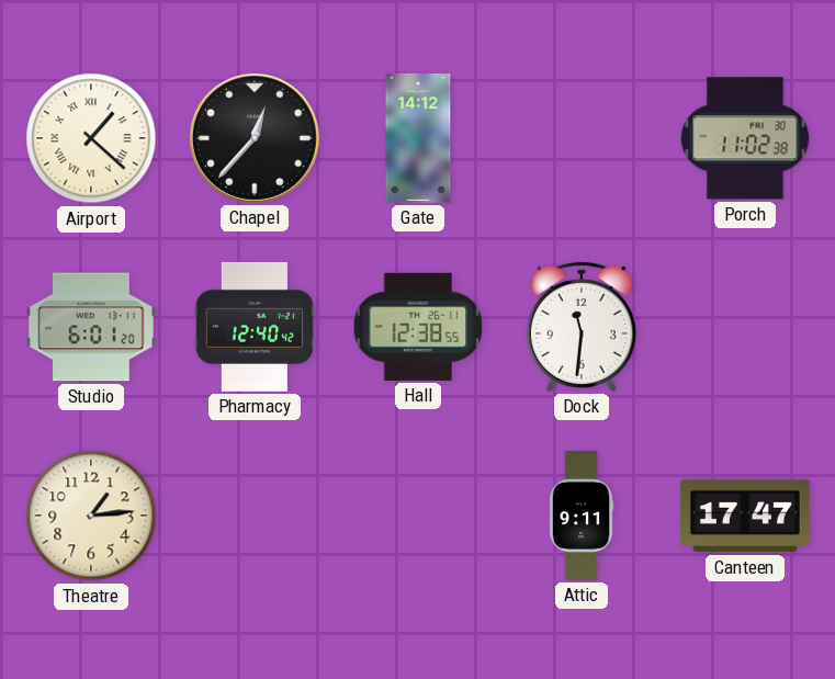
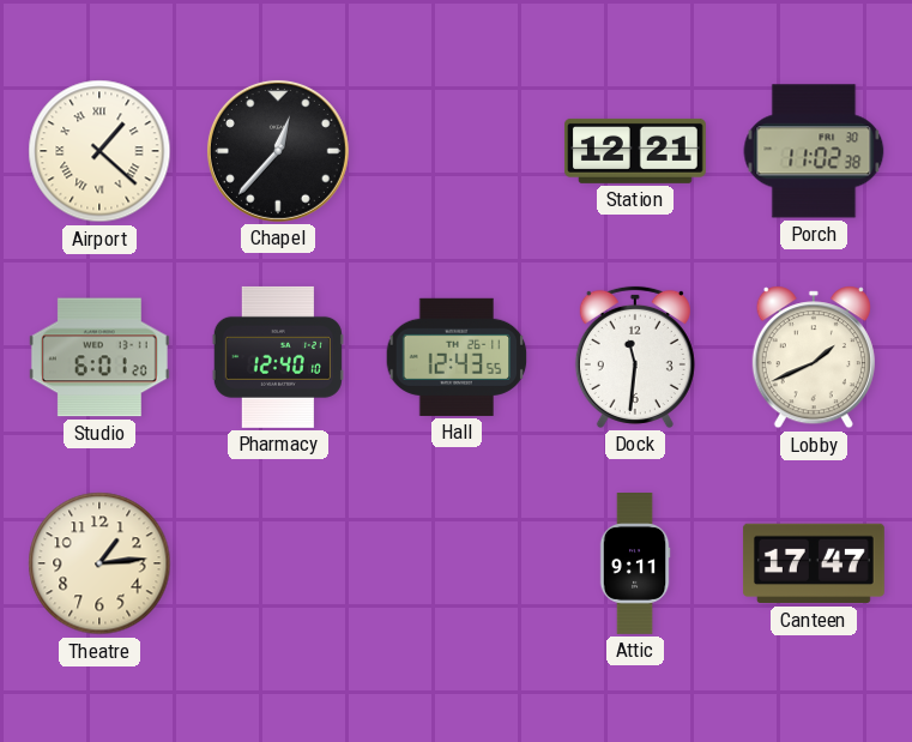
Gate: 14:12 -> none
Station: none -> 12:21
Pharmacy: 12:40:42 -> 12:40:10
Hall: 12:38 -> 12:43
Lobby: none -> 1:41
